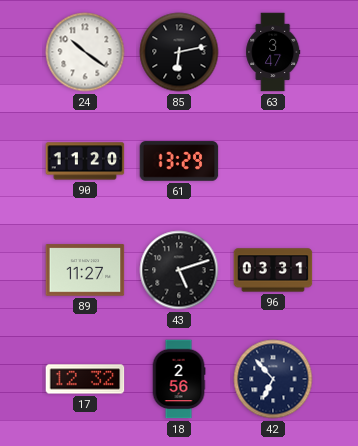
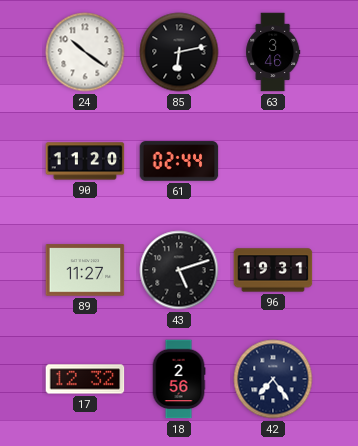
63: 3:47 -> 3:46
61: 13:29 -> 02:44
96: 03:31 -> 19:31
42: 6:53 -> 7:24
